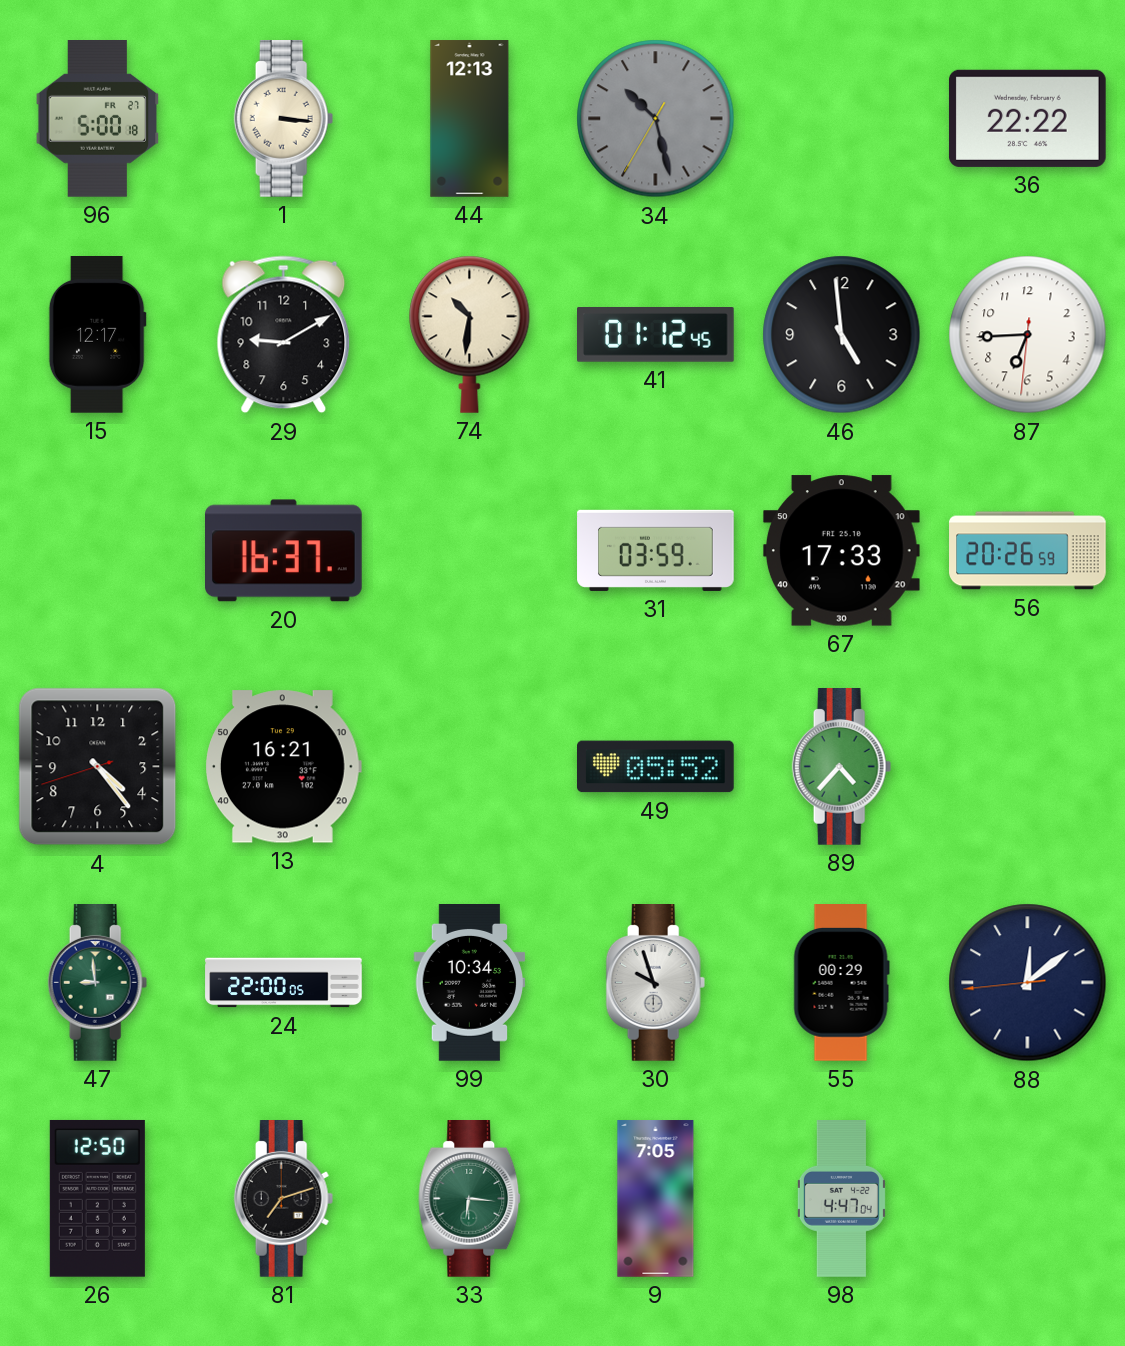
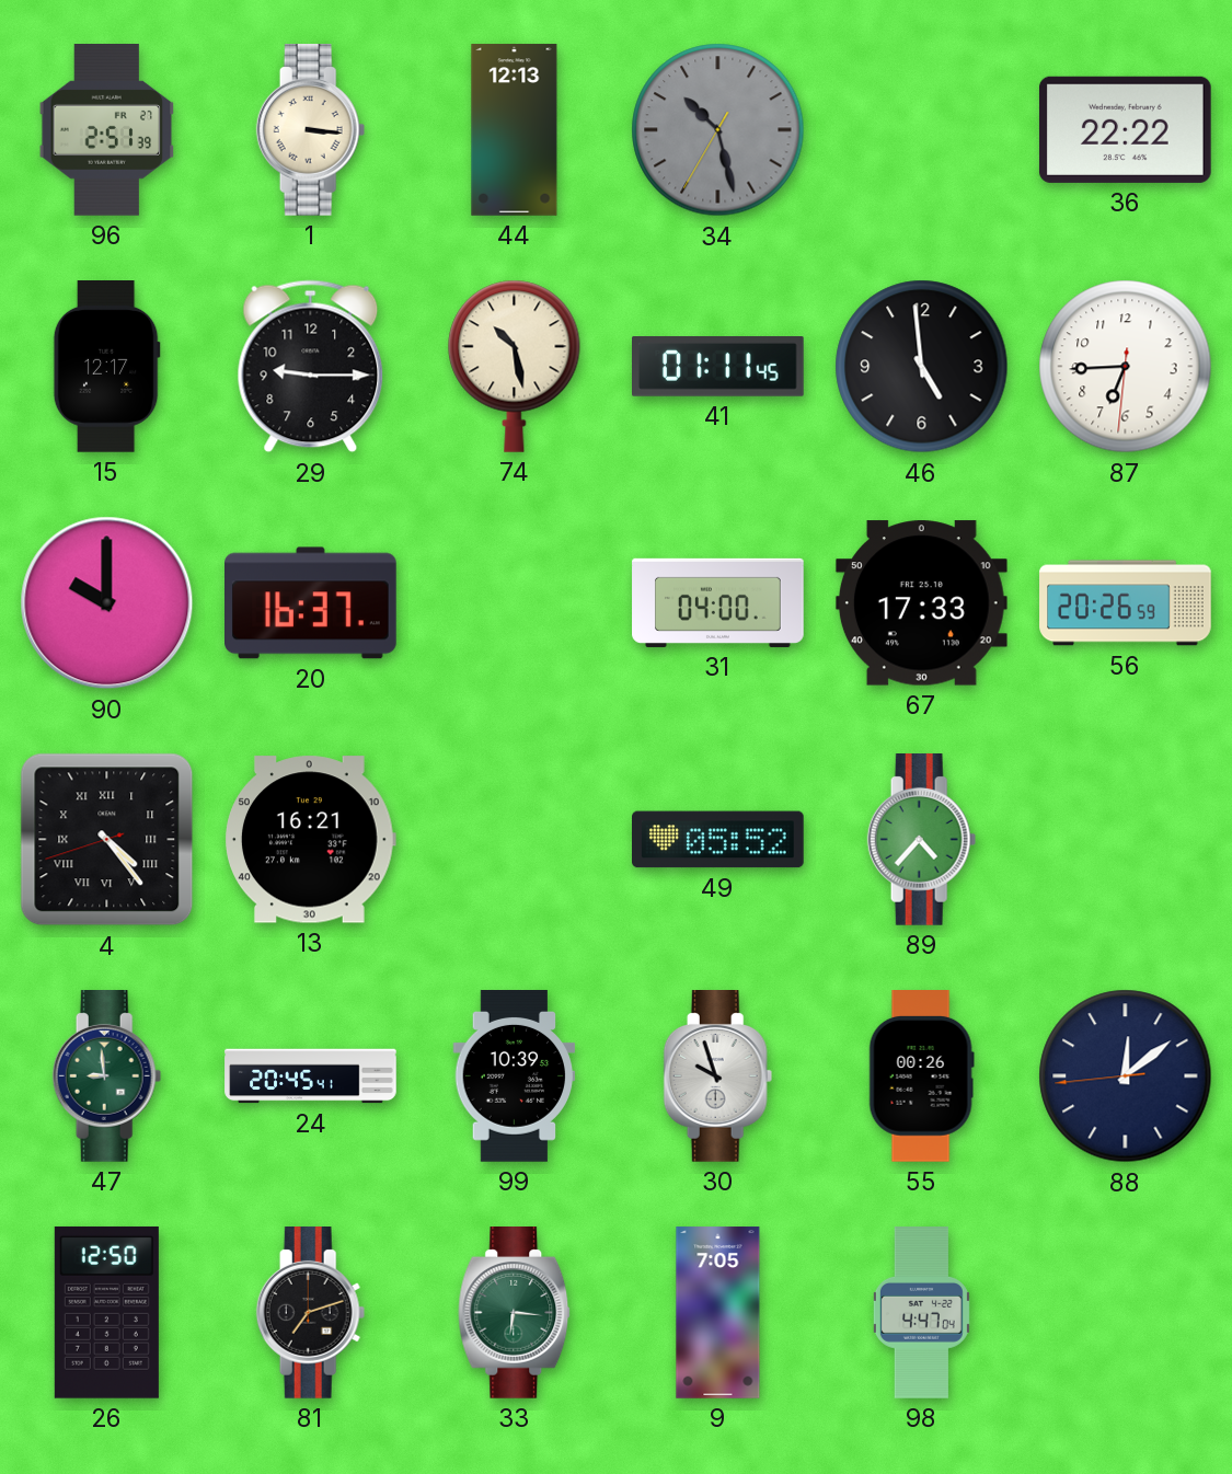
96: 5:00 -> 2:51
29: 9:10 -> 9:15
74: 10:31 -> 10:28
41: 01:12 -> 01:11
90: none -> 10:00
31: 03:59 -> 04:00
4 numerals: Arabic -> Roman
24: 22:00 -> 20:45
99: 10:34 -> 10:39
55: 00:29 -> 00:26
